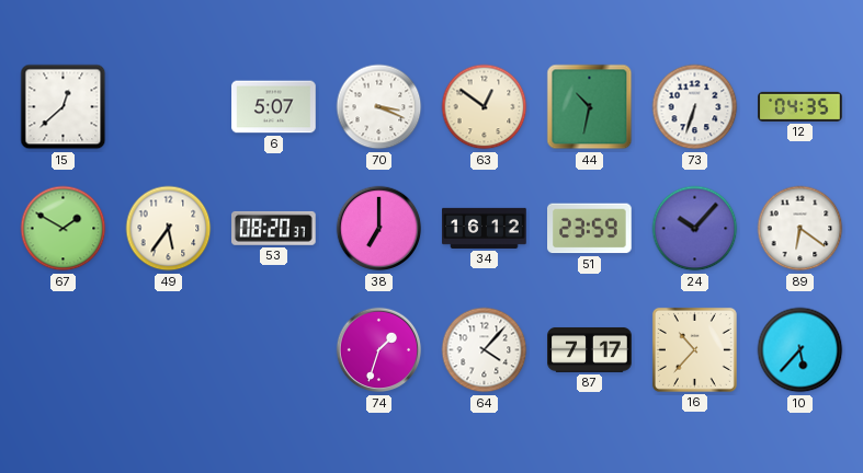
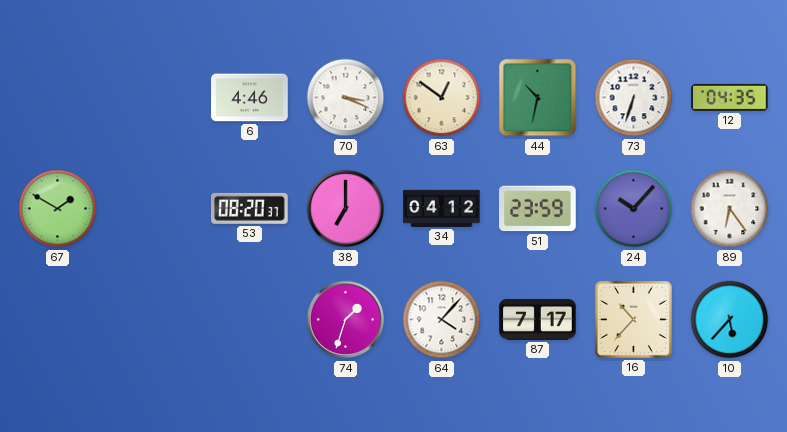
15: 12:38 -> none
6: 5:07 -> 4:46
49: 5:36 -> none
34: 16:12 -> 04:12
89: 6:21 -> 6:24
